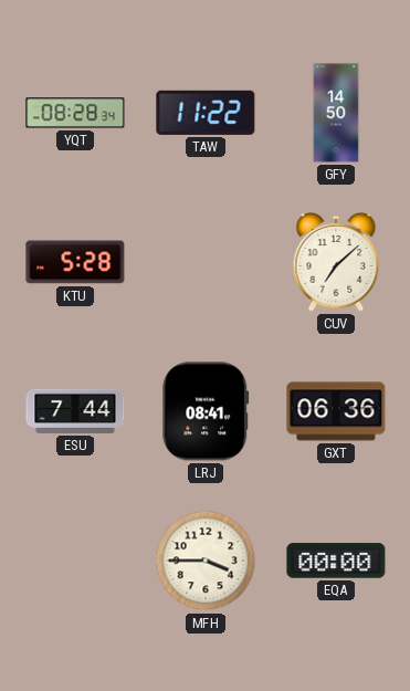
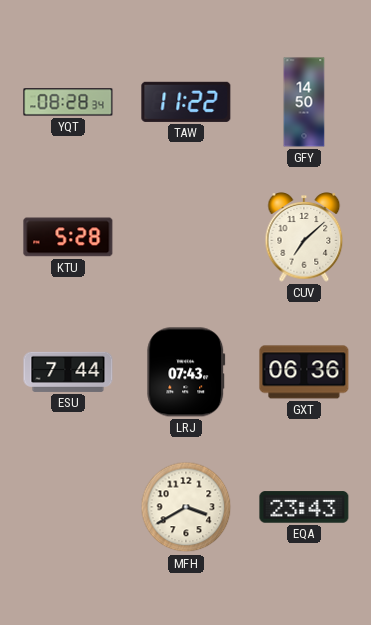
LRJ: 08:41 -> 07:43
MFH: 3:45 -> 3:40
EQA: 00:00 -> 23:43
